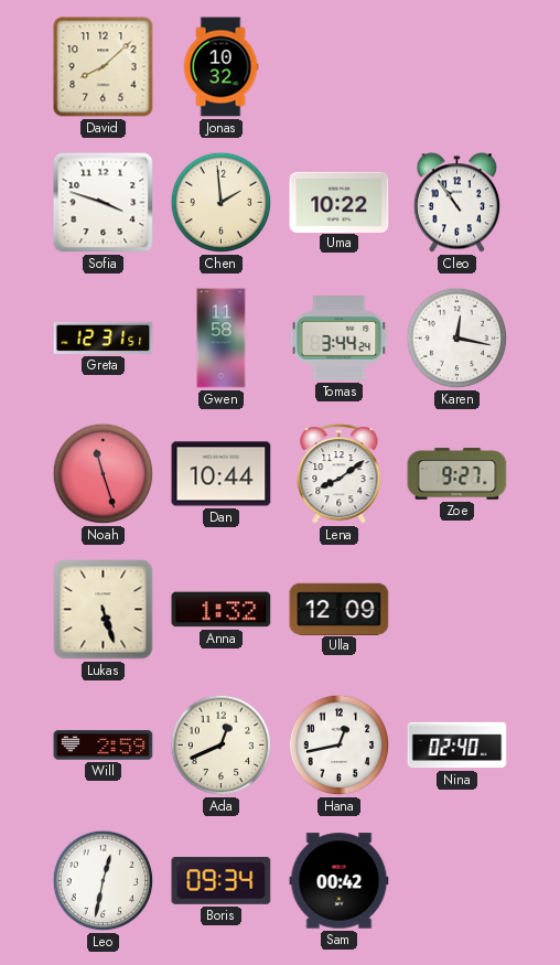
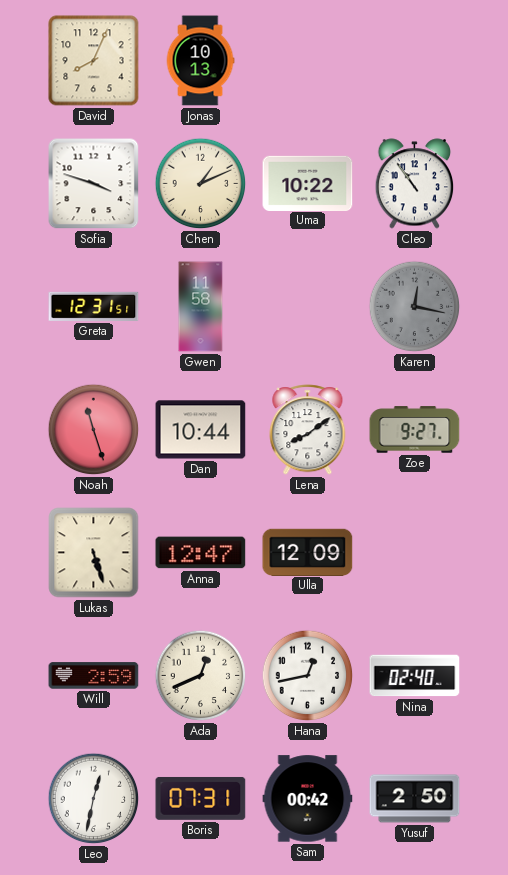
David: 8:08 -> 8:04
Jonas: 10:32 -> 10:13
Chen: 1:59 -> 1:11
Tomas: 3:44 -> none
Karen dial: white -> grey
Anna: 1:32 -> 12:47
Boris: 09:34 -> 07:31
Yusuf: none -> 2:50
